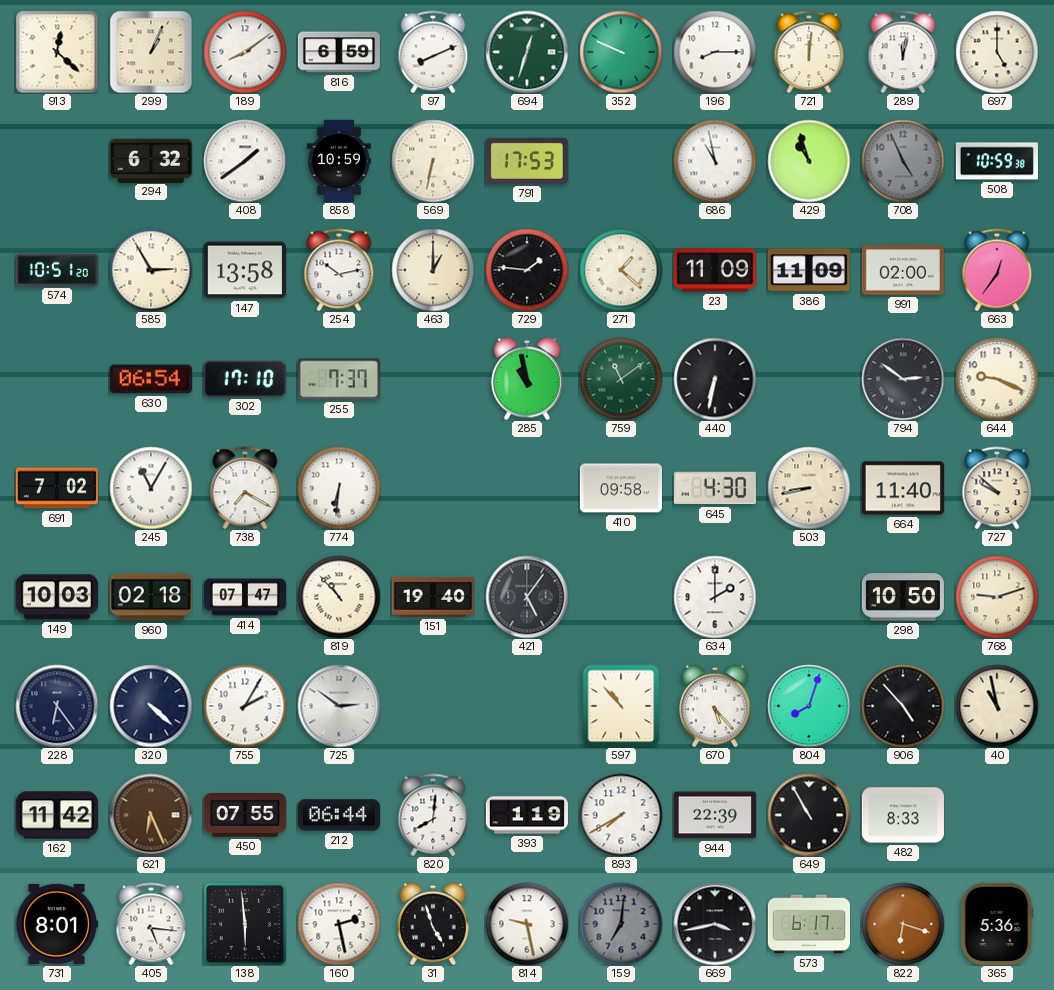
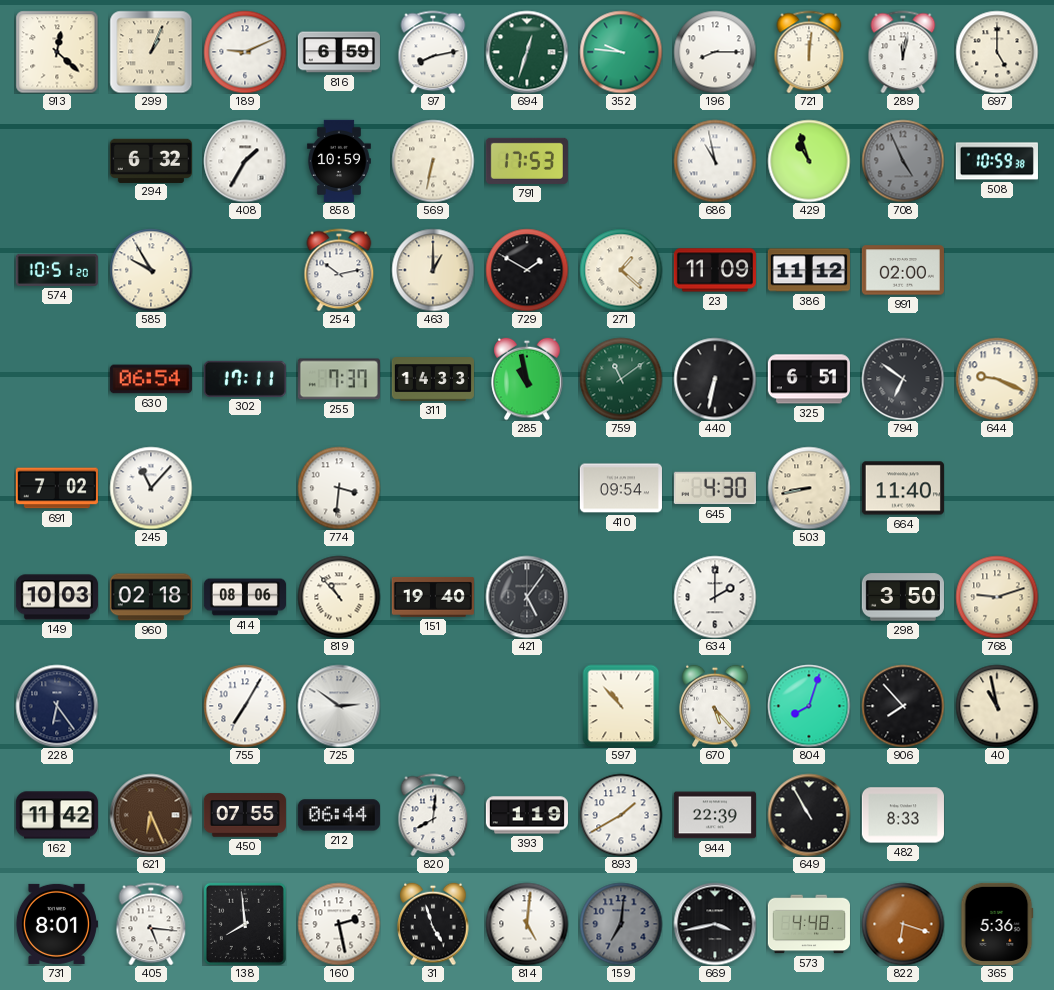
189: 8:09 -> 9:11
97: 8:11 -> 8:13
352: 9:49 -> 9:46
408: 1:39 -> 1:35
585: 2:55 -> 9:55
147: 13:58 -> none
729: 1:46 -> 1:50
386: 11:09 -> 11:12
663: 12:36 -> none
302: 17:10 -> 17:11
311: none -> 14:33
325: none -> 6:51
794: 2:51 -> 6:51
245: 11:05 -> 11:07
738: 7:20 -> none
774: 6:31 -> 3:31
410: 09:58 -> 09:54
727: 9:52 -> none
414: 07:47 -> 08:06
298: 10:50 -> 3:50
320: 4:22 -> none
755: 2:05 -> 7:05
906: 4:53 -> 7:53
893: 7:40 -> 1:40
138: 5:59 -> 7:59
814: 9:28 -> 5:01
573: 6:17 -> 4:48
